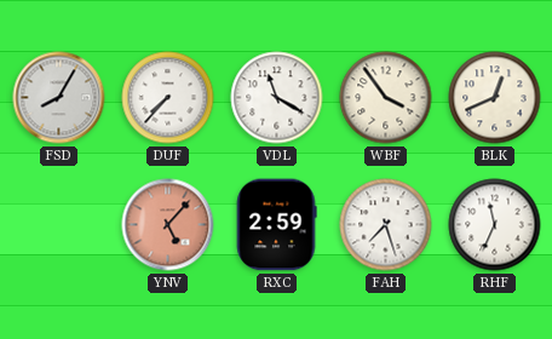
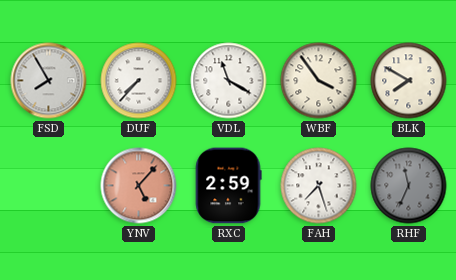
FSD: 8:05 -> 7:55
BLK: 12:41 -> 7:50
RHF dial: white -> grey
